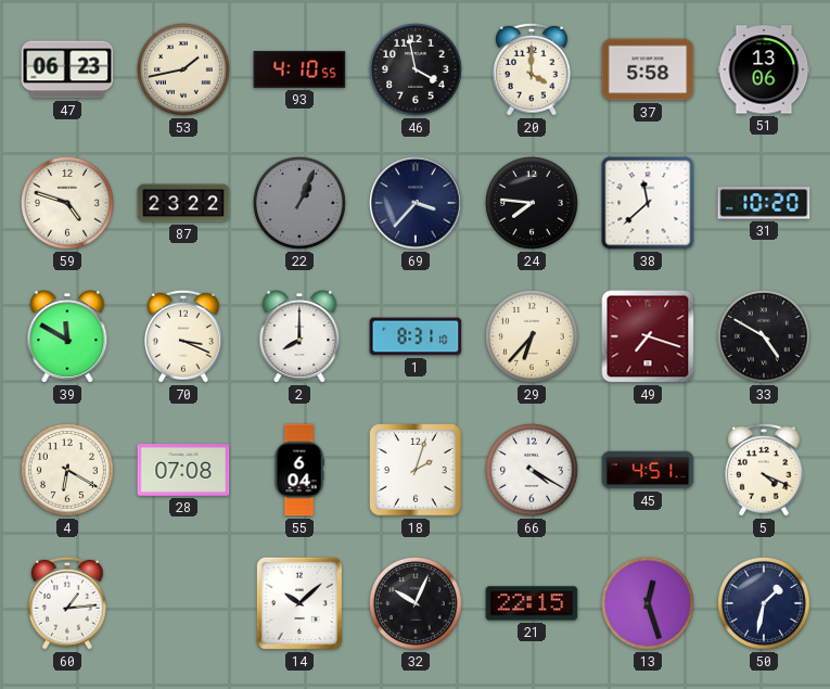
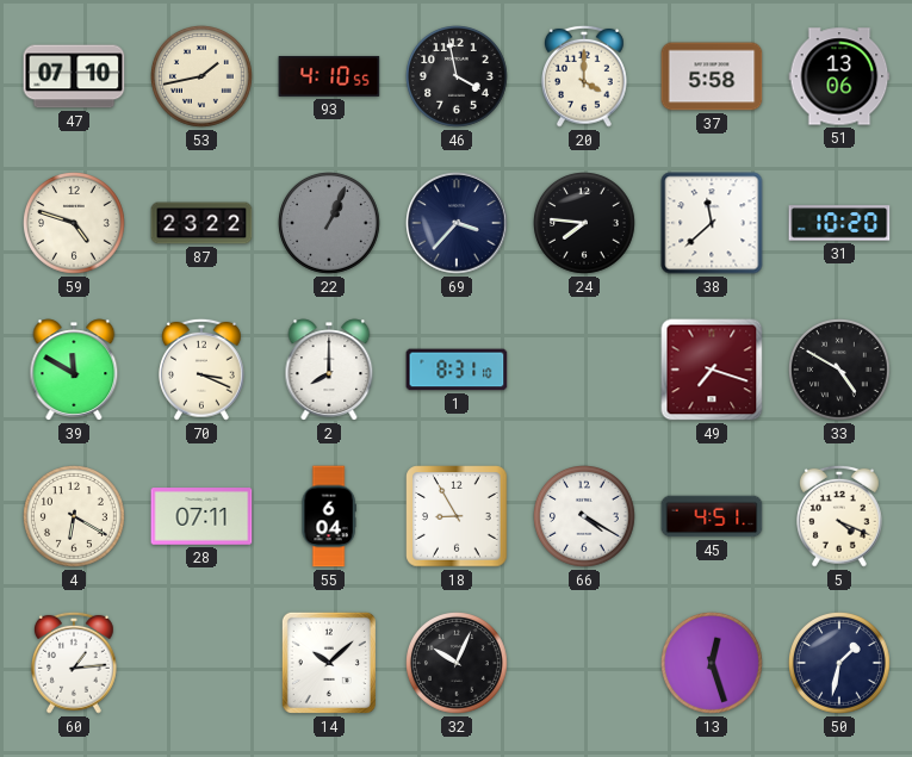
47: 06:23 -> 07:10
29: 6:37 -> none
28: 07:08 -> 07:11
18: 2:03 -> 8:55
21: 22:15 -> none
